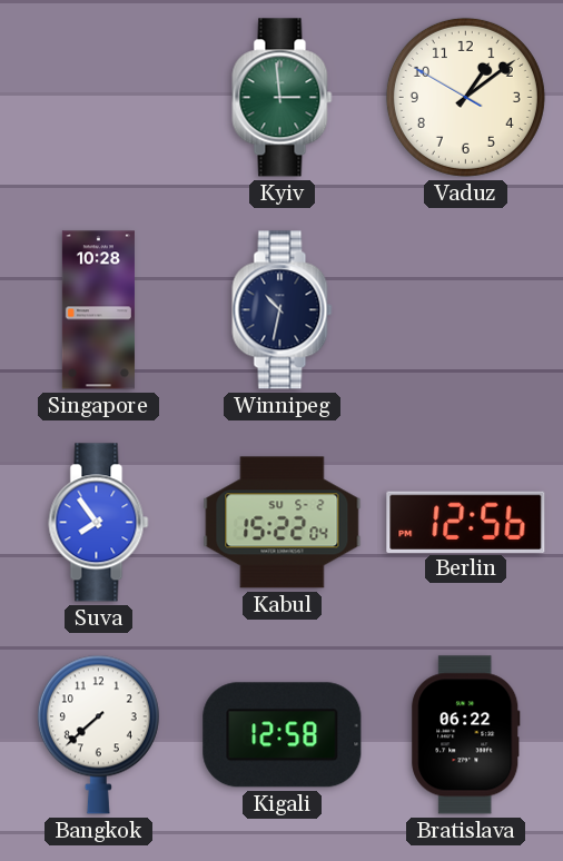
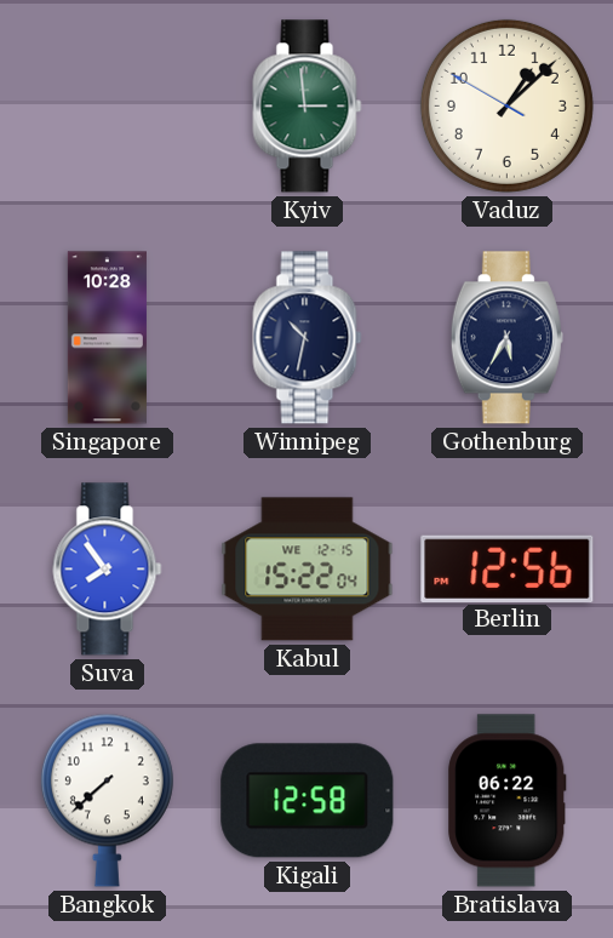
Vaduz: 1:08 -> 1:07
Gothenburg: none -> 5:35
Kabul date: SU 5-2 -> WE 12-15
